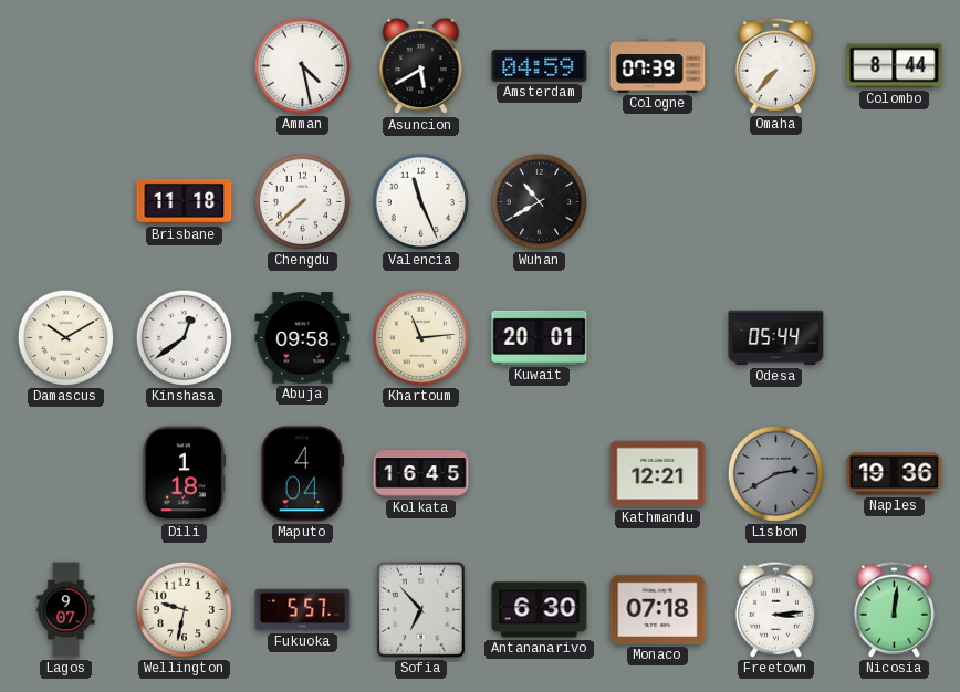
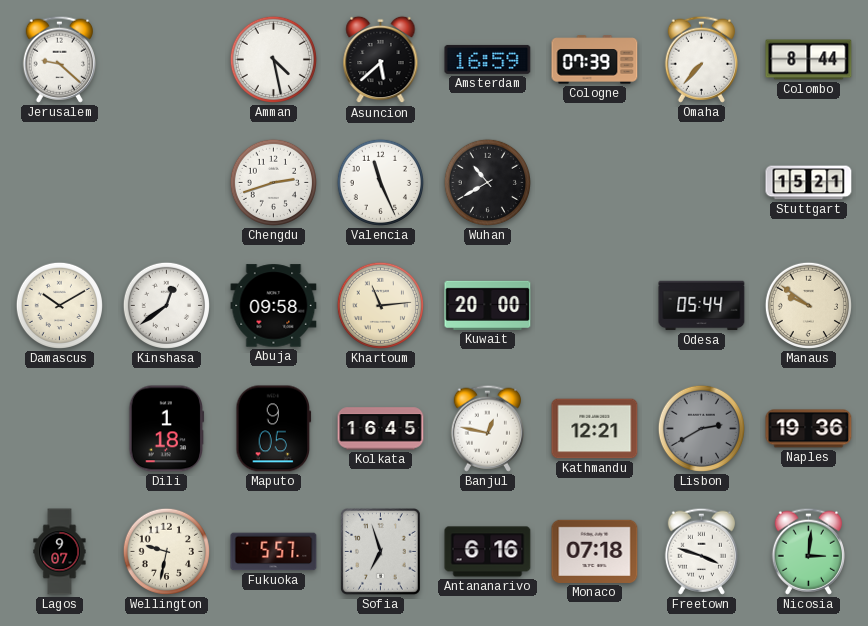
Jerusalem: none -> 9:22
Asuncion: 5:40 -> 5:38
Amsterdam: 04:59 -> 16:59
Brisbane: 11:18 -> none
Chengdu: 7:38 -> 2:42
Stuttgart: none -> 15:21
Kuwait: 20:01 -> 20:00
Manaus: none -> 9:51
Maputo: 4:04 -> 9:05
Banjul: none -> 12:47
Sofia: 6:53 -> 6:57
Antananarivo: 6:30 -> 6:16
Freetown: 3:14 -> 3:48
Nicosia: 12:01 -> 3:01
